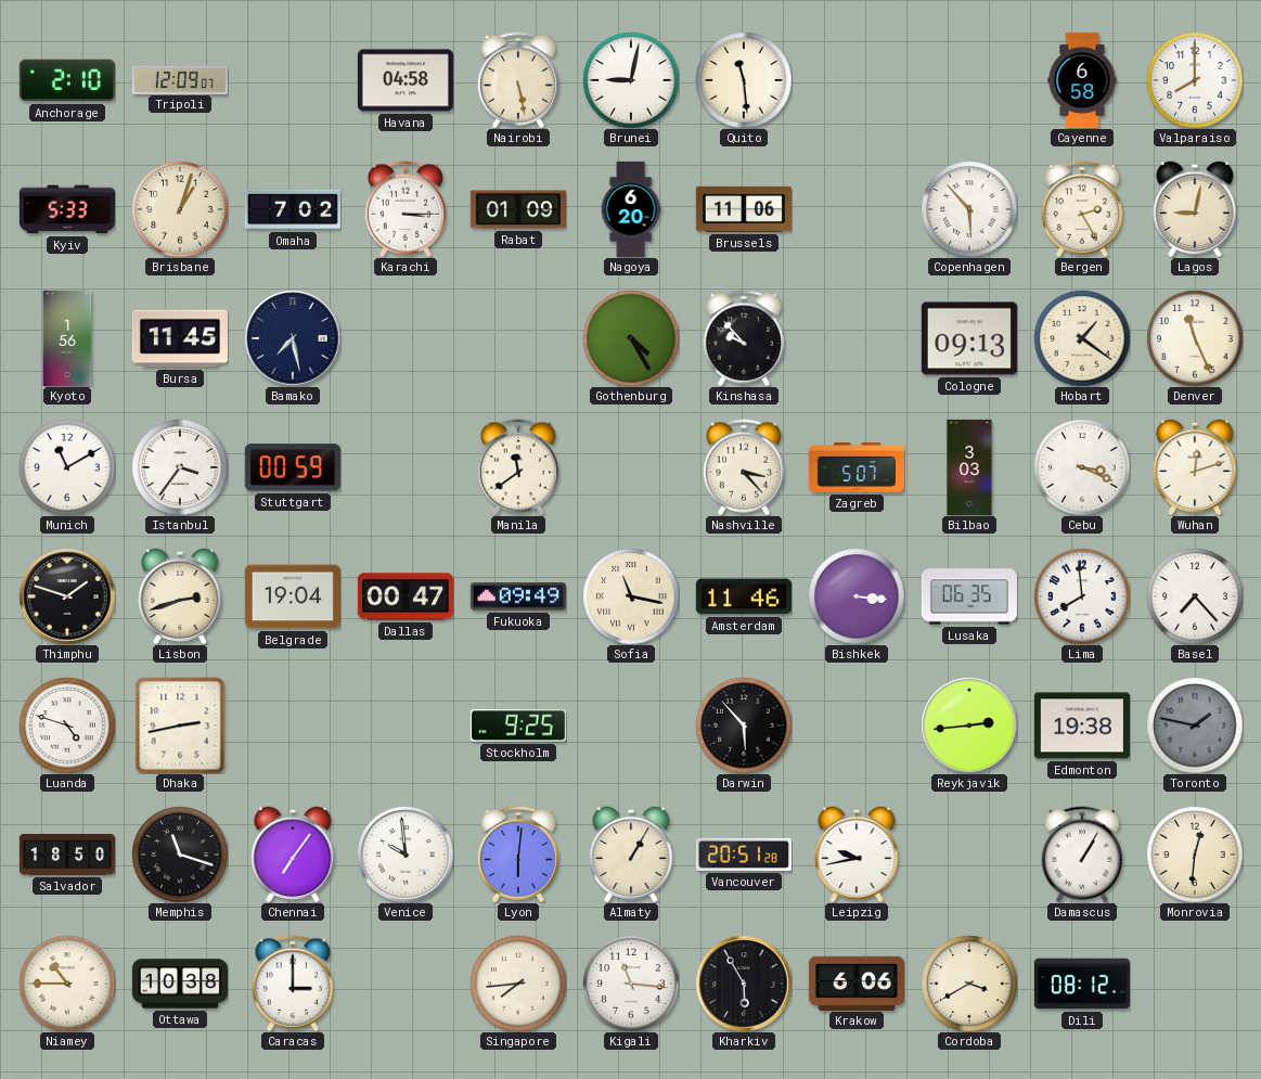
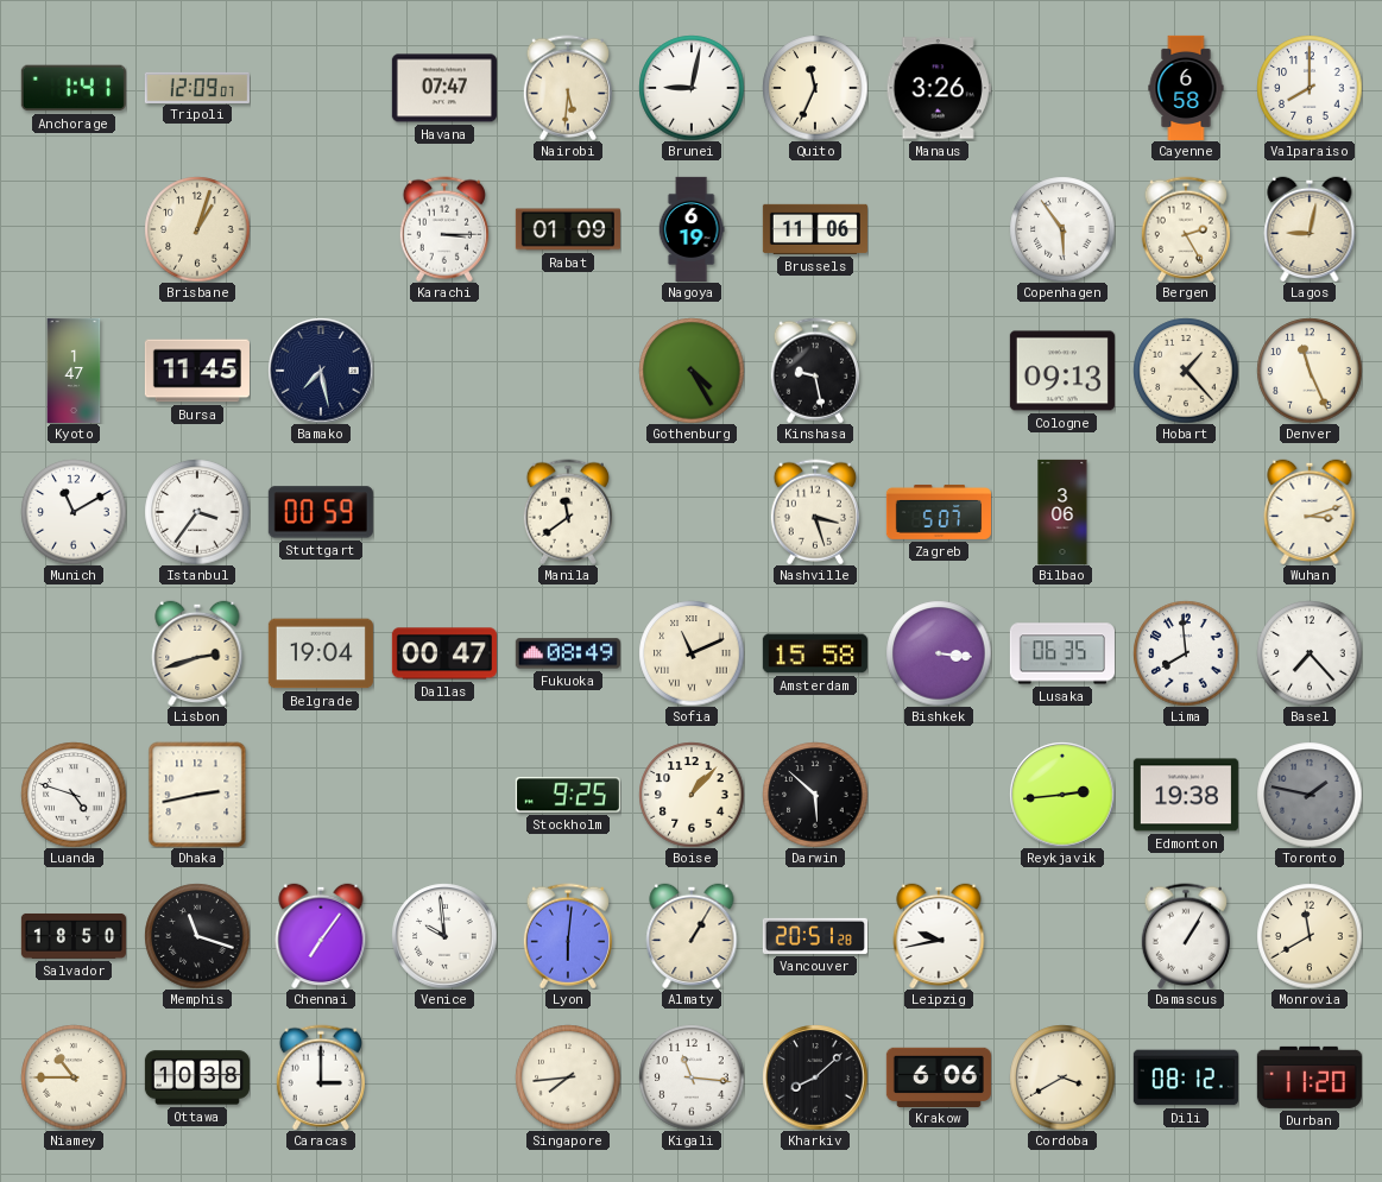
Anchorage: 2:10 -> 1:41
Havana: 04:58 -> 07:47
Nairobi: 5:28 -> 5:31
Quito: 11:29 -> 11:34
Manaus: none -> 3:26
Kyiv: 5:33 -> none
Omaha: 7:02 -> none
Nagoya: 6:20 -> 6:19
Copenhagen: 5:53 -> 5:54
Kyoto: 1:56 -> 1:47
Kinshasa: 9:53 -> 9:28
Hobart: 1:21 -> 1:23
Nashville: 3:23 -> 3:27
Bilbao: 3:03 -> 3:06
Cebu: 3:19 -> none
Wuhan: 12:12 -> 3:12
Thimphu: 1:48 -> none
Fukuoka: 09:49 -> 08:49
Sofia: 11:17 -> 11:11
Amsterdam: 11:46 -> 15:58
Boise: none -> 1:07
Darwin: 5:53 -> 5:52
Monrovia: 12:31 -> 11:40
Kharkiv: 5:55 -> 8:08
Durban: none -> 11:20
